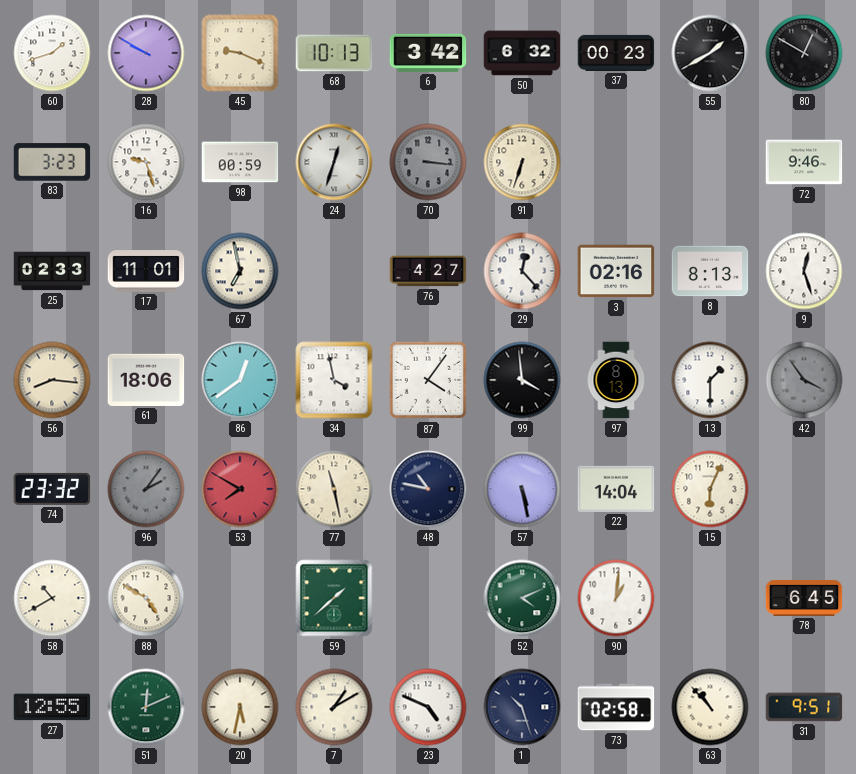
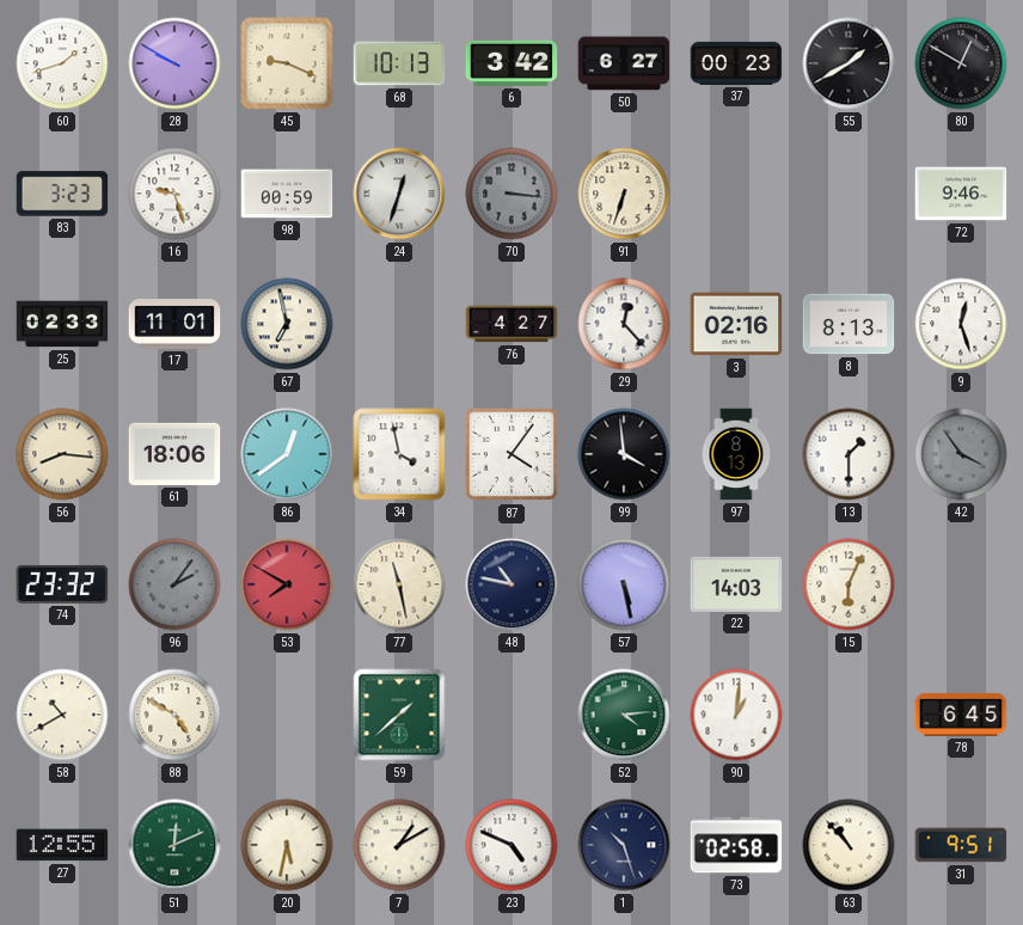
50: 6:32 -> 6:27
22: 14:04 -> 14:03
52: 4:11 -> 4:14
